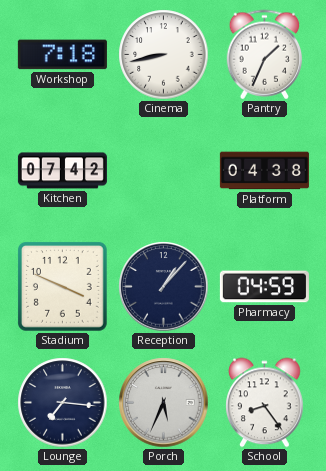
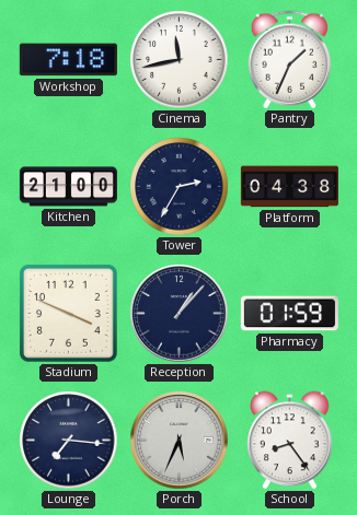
Cinema: 8:43 -> 11:43
Kitchen: 07:42 -> 21:00
Tower: none -> 2:35
Pharmacy: 04:59 -> 01:59
